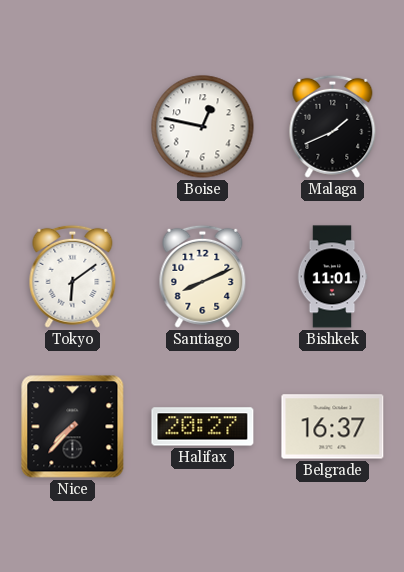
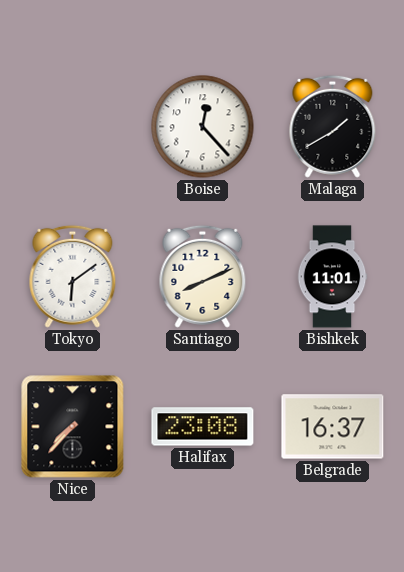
Boise: 12:47 -> 12:23
Malaga: 1:41 -> 1:40
Halifax: 20:27 -> 23:08
